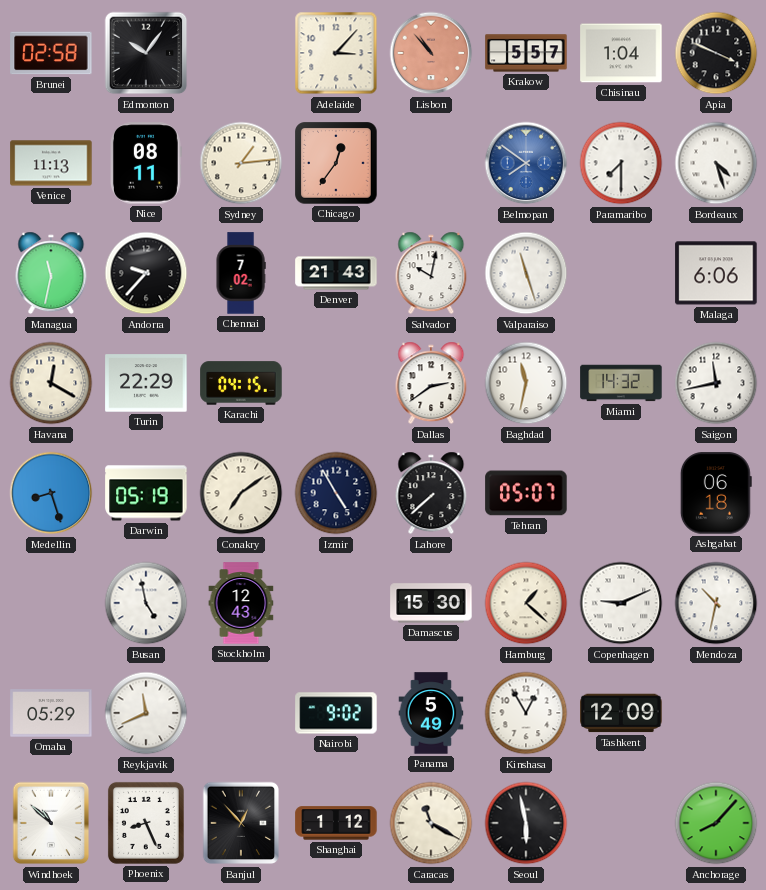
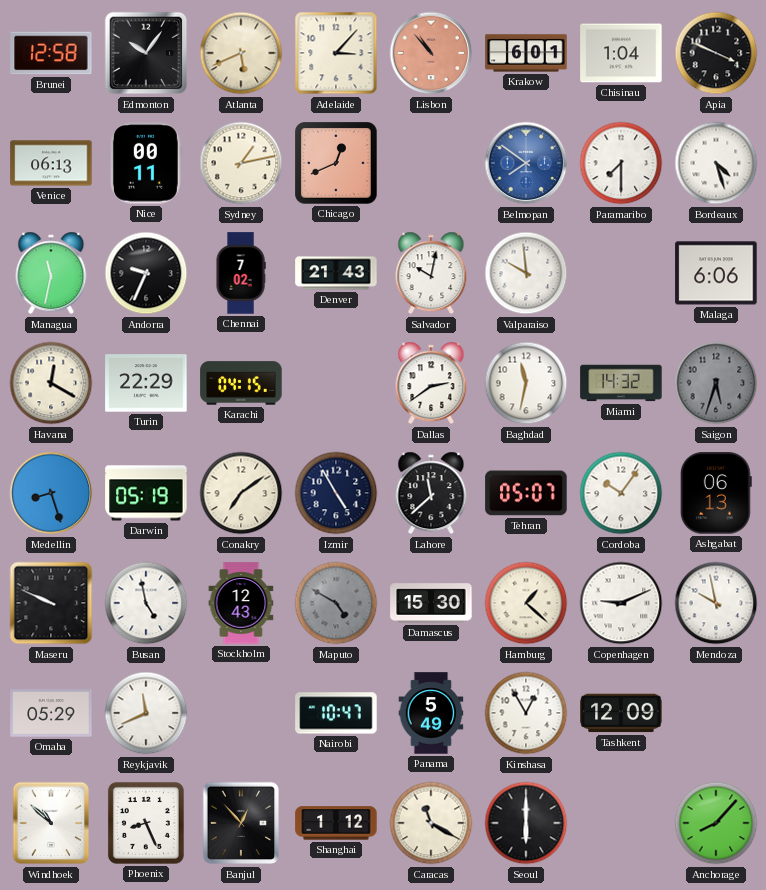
Brunei: 02:58 -> 12:58
Atlanta: none -> 5:41
Krakow: 5:57 -> 6:01
Venice: 11:13 -> 06:13
Nice: 08:11 -> 00:11
Sydney: 1:14 -> 1:13
Chicago: 12:36 -> 12:41
Andorra: 9:37 -> 9:34
Valparaiso: 11:27 -> 9:59
Saigon: 11:43 -> 5:33
Saigon dial: white -> grey
Lahore: 7:38 -> 11:38
Cordoba: none -> 10:06
Ashgabat: 06:18 -> 06:13
Maseru: none -> 9:49
Maputo: none -> 4:50
Mendoza: 10:32 -> 9:58
Nairobi: 9:02 -> 10:47
Seoul: 5:58 -> 6:00
